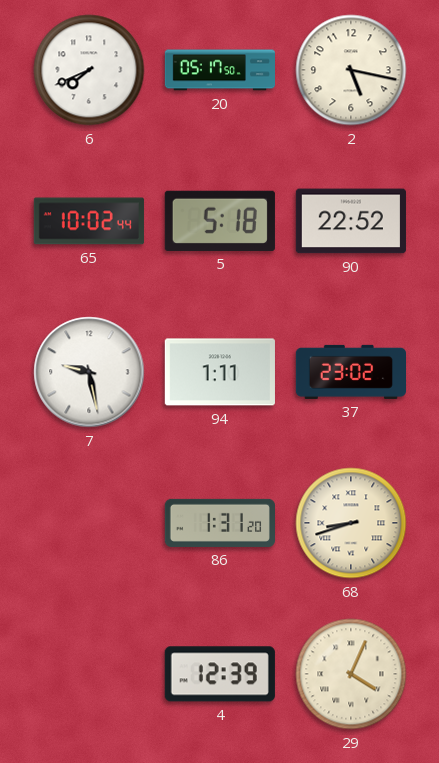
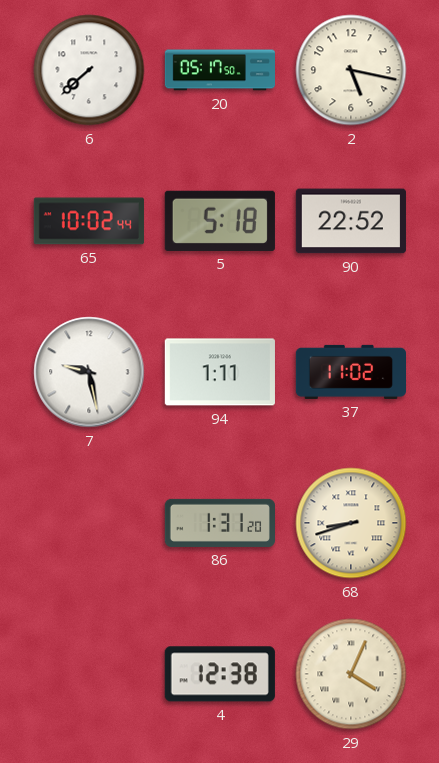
6: 7:41 -> 7:38
37: 23:02 -> 11:02
4: 12:39 -> 12:38
